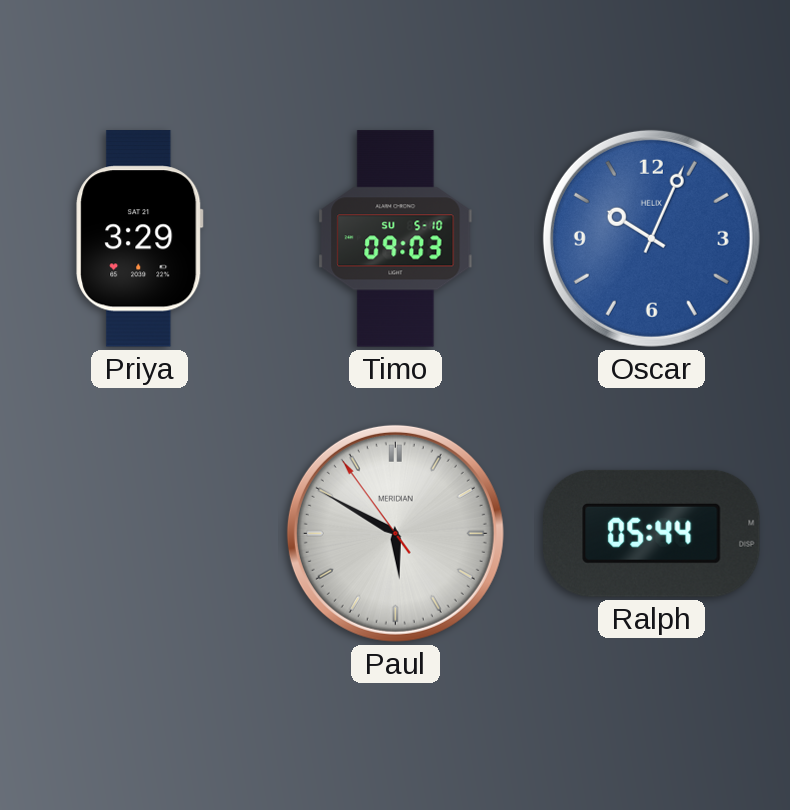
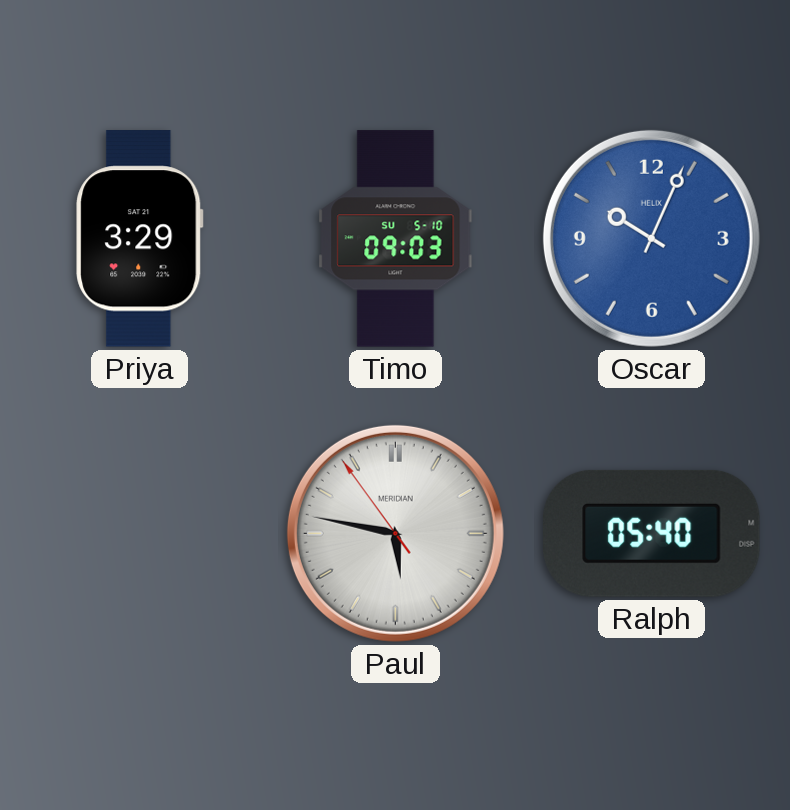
Paul: 5:49 -> 5:46
Ralph: 05:44 -> 05:40
